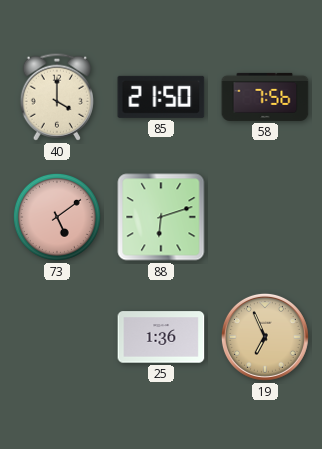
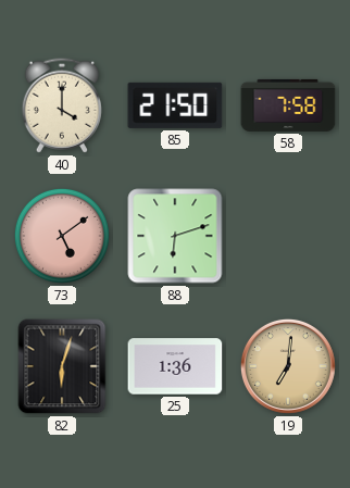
58: 7:56 -> 7:58
82: none -> 6:03
19: 6:56 -> 7:01
